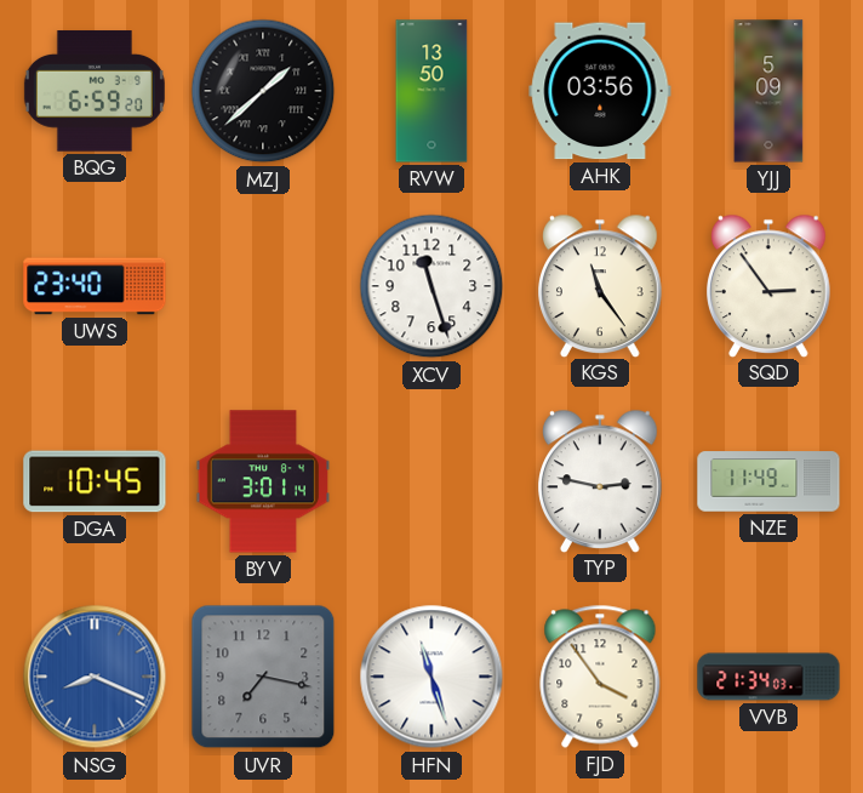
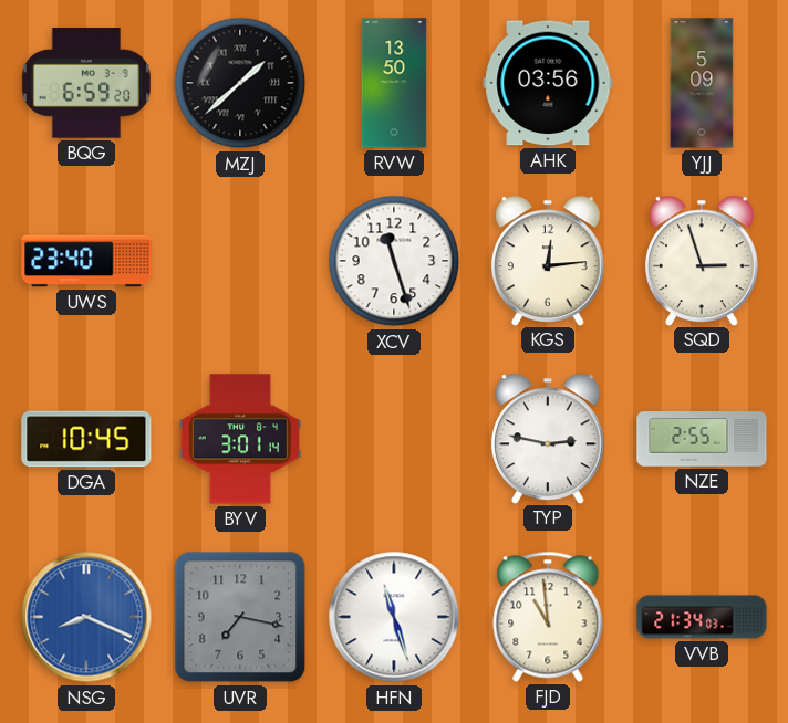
KGS: 11:24 -> 12:14
SQD: 2:54 -> 2:57
NZE: 11:49 -> 2:55
FJD: 3:54 -> 10:59
